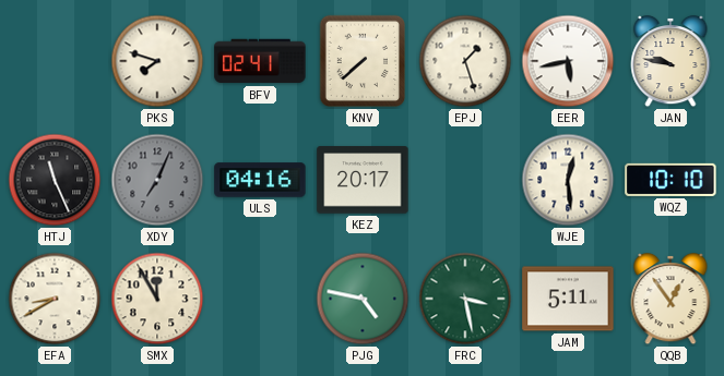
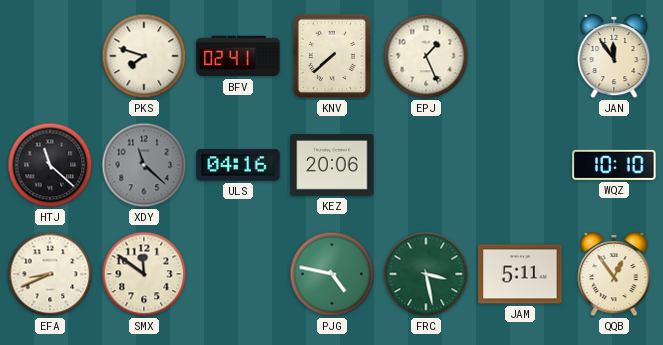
EPJ: 1:27 -> 1:26
EER: 5:43 -> none
JAN: 9:47 -> 11:54
HTJ: 11:26 -> 11:22
XDY: 7:04 -> 11:22
KEZ: 20:17 -> 20:06
WJE: 12:29 -> none
EFA: 8:40 -> 8:41
SMX: 11:55 -> 11:51
